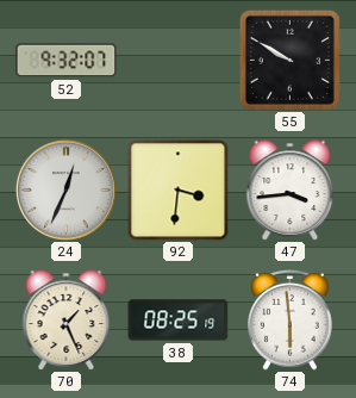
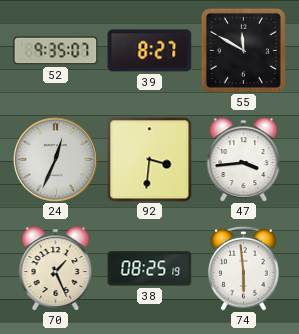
52: 9:32 -> 9:35
39: none -> 8:27
55: 9:50 -> 11:50
